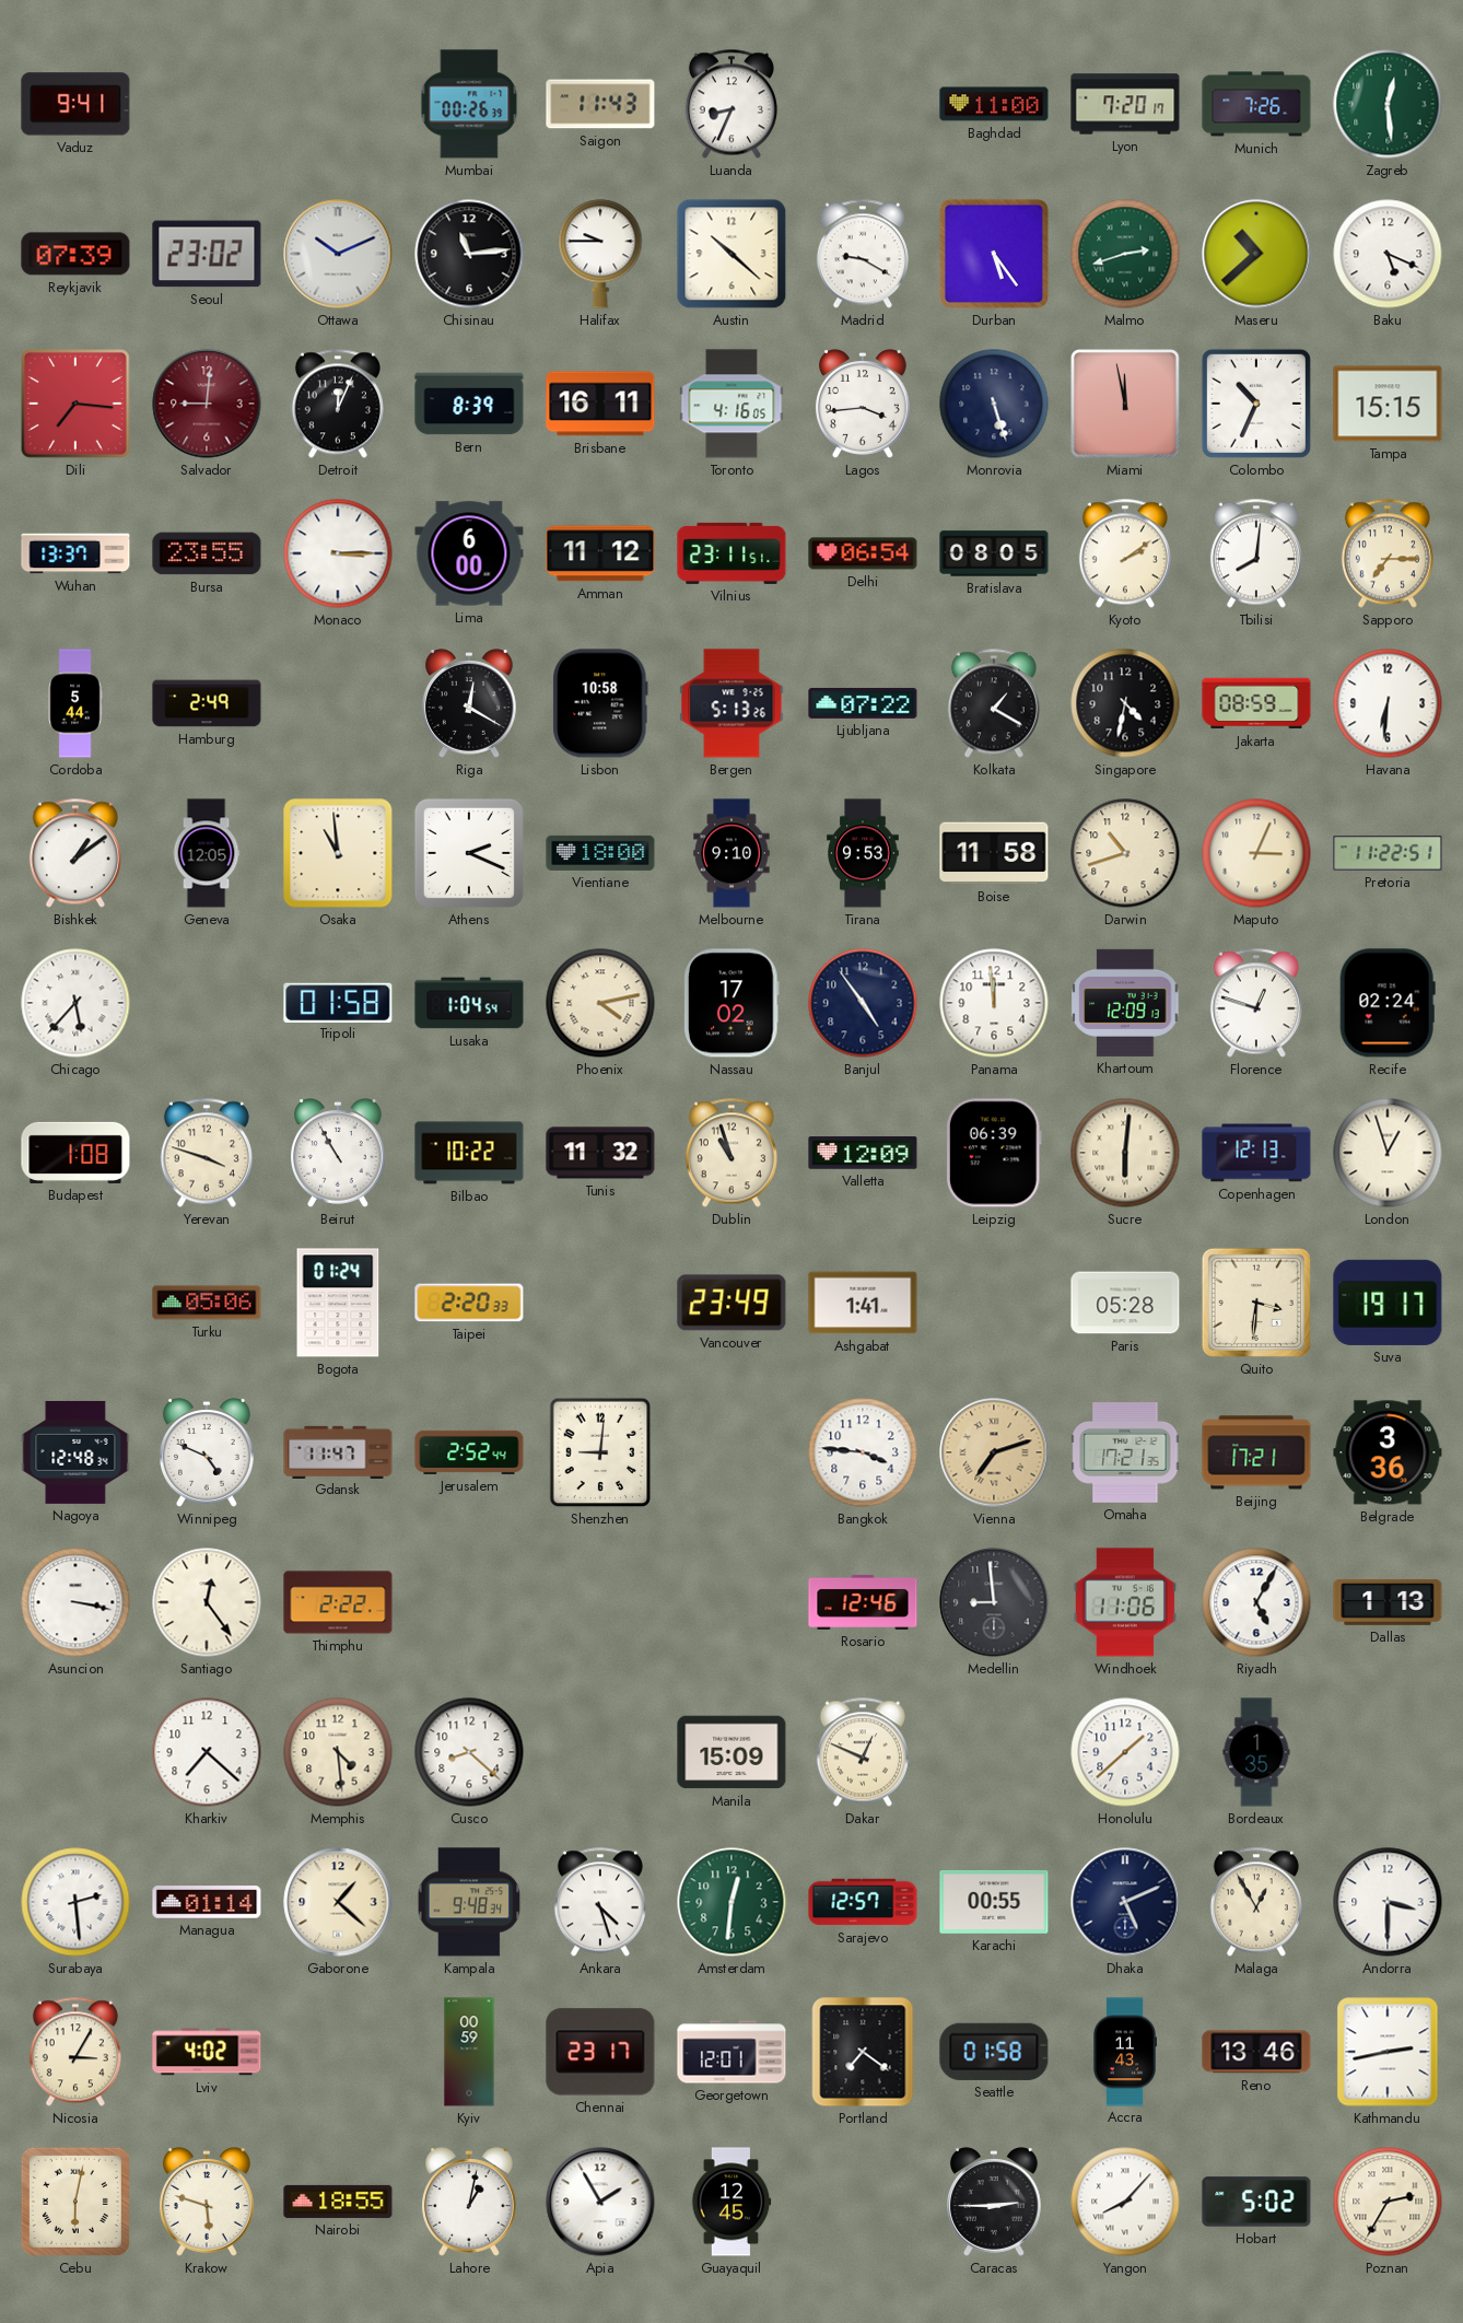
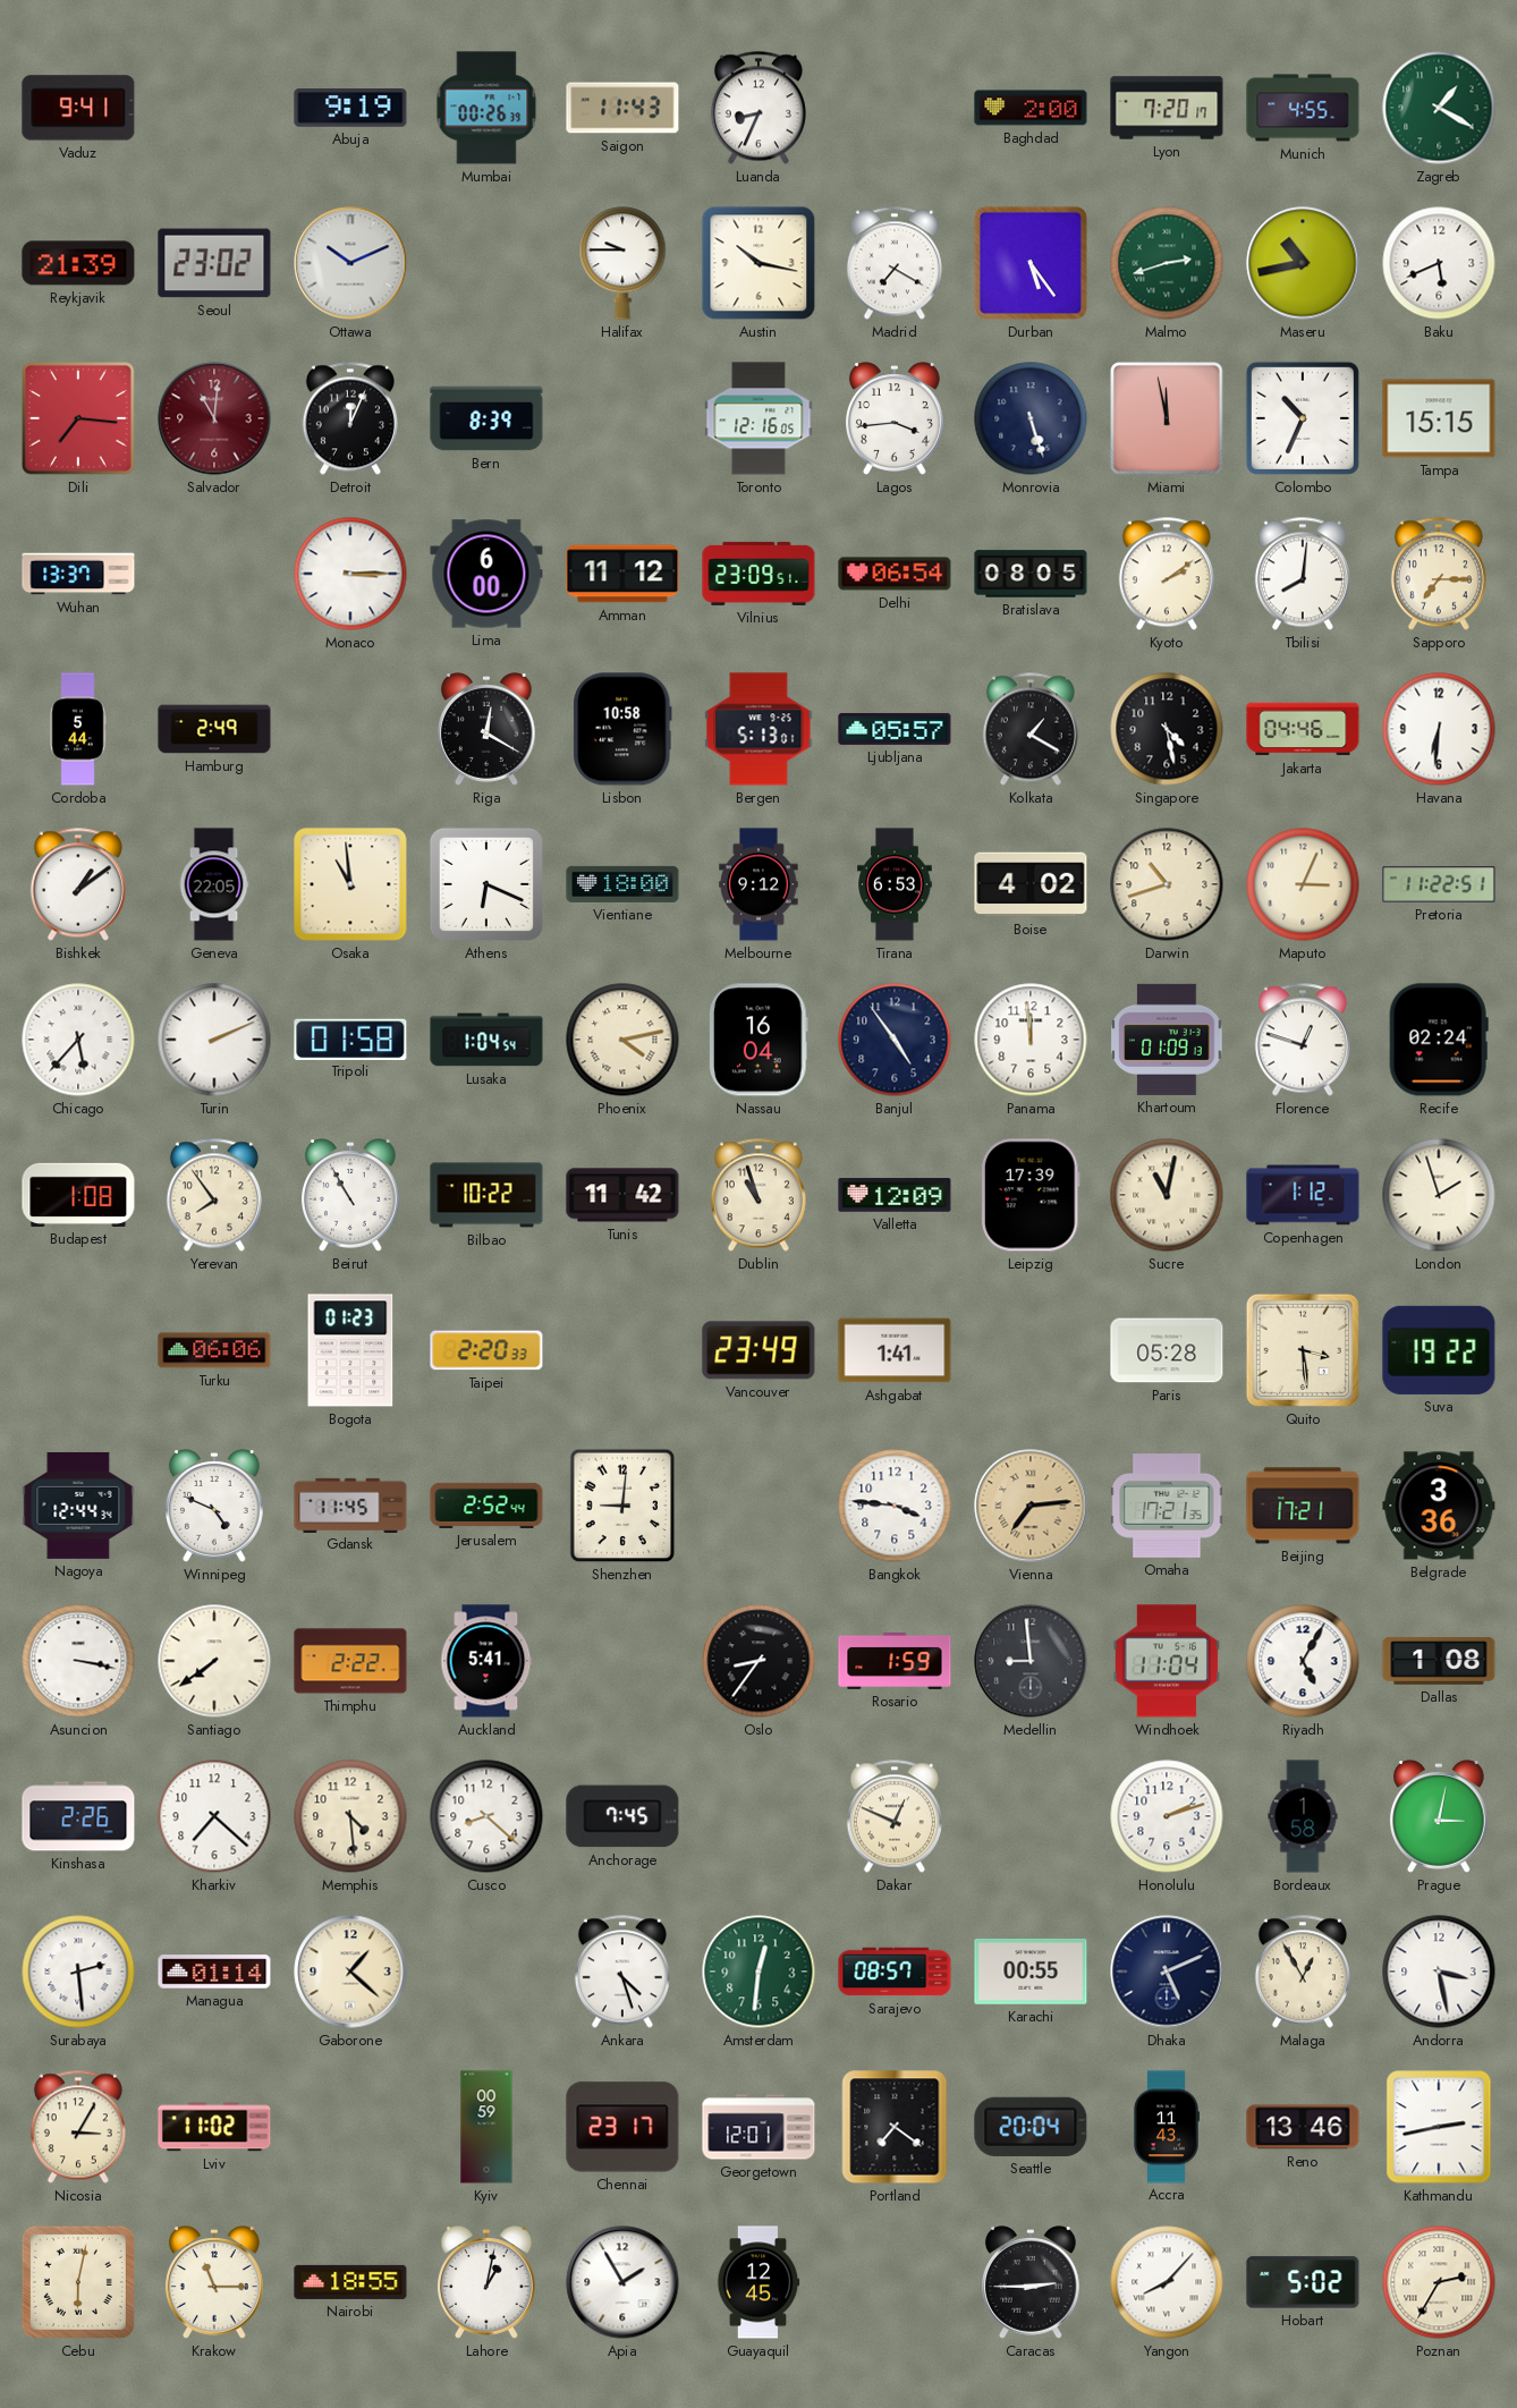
Abuja: none -> 9:19
Baghdad: 11:00 -> 2:00
Munich: 7:26 -> 4:55
Zagreb: 12:29 -> 1:20
Reykjavik: 07:39 -> 21:39
Chisinau: 11:14 -> none
Austin: 10:22 -> 10:17
Madrid: 9:20 -> 7:20
Maseru: 10:38 -> 10:43
Baku: 5:19 -> 5:41
Salvador: 9:01 -> 11:01
Brisbane: 16:11 -> none
Toronto: 4:16 -> 12:16
Bursa: 23:55 -> none
Vilnius: 23:11 -> 23:09
Bergen: 5:13:26 -> 5:13:01
Ljubljana: 07:22 -> 05:57
Singapore: 4:32 -> 4:28
Jakarta: 08:59 -> 04:46
Geneva: 12:05 -> 22:05
Athens: 2:19 -> 6:19
Melbourne: 9:10 -> 9:12
Tirana: 9:53 -> 6:53
Boise: 11:58 -> 4:02
Turin: none -> 2:11
Nassau: 17:02 -> 16:04
Khartoum: 12:09 -> 01:09
Yerevan: 3:48 -> 7:54
Tunis: 11:32 -> 11:42
Leipzig: 06:39 -> 17:39
Sucre: 6:01 -> 11:02
Copenhagen: 12:13 -> 1:12
London: 12:57 -> 1:57
Turku: 05:06 -> 06:06
Bogota: 01:24 -> 01:23
Quito: 3:31 -> 3:29
Suva: 19:17 -> 19:22
Nagoya: 12:48 -> 12:44
Gdansk: 11:47 -> 11:45
Vienna: 7:12 -> 7:14
Santiago: 12:24 -> 7:39
Auckland: none -> 5:41
Oslo: none -> 8:36
Rosario: 12:46 -> 1:59
Windhoek: 11:06 -> 11:04
Dallas: 1:13 -> 1:08
Kinshasa: none -> 2:26
Anchorage: none -> 7:45
Manila: 15:09 -> none
Honolulu: 1:38 -> 2:12
Bordeaux: 1:35 -> 1:58
Prague: none -> 3:02
Kampala: 9:48 -> none
Sarajevo: 12:57 -> 08:57
Andorra: 3:30 -> 3:28
Lviv: 4:02 -> 11:02
Seattle: 01:58 -> 20:04
Krakow: 5:48 -> 11:15
